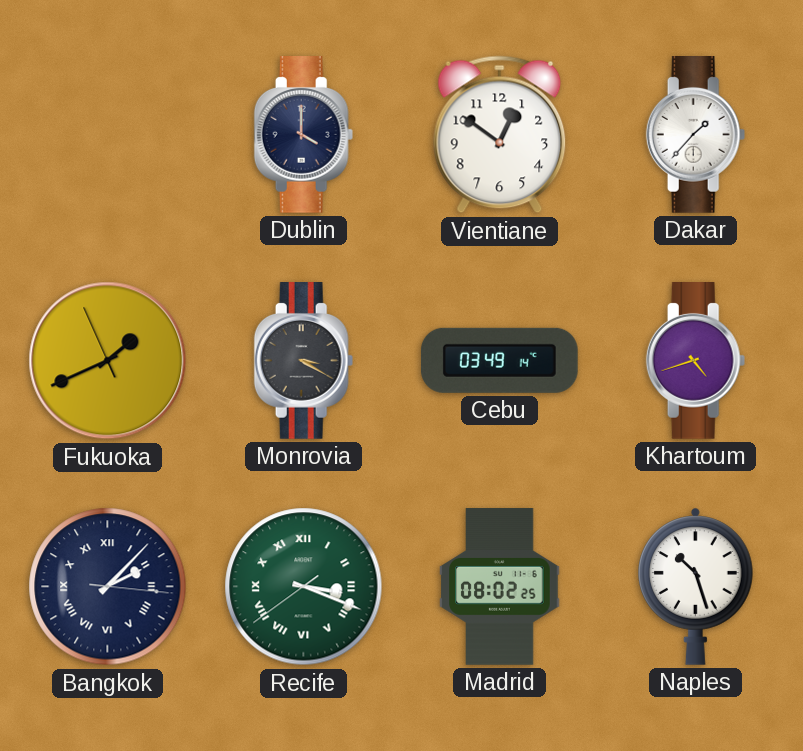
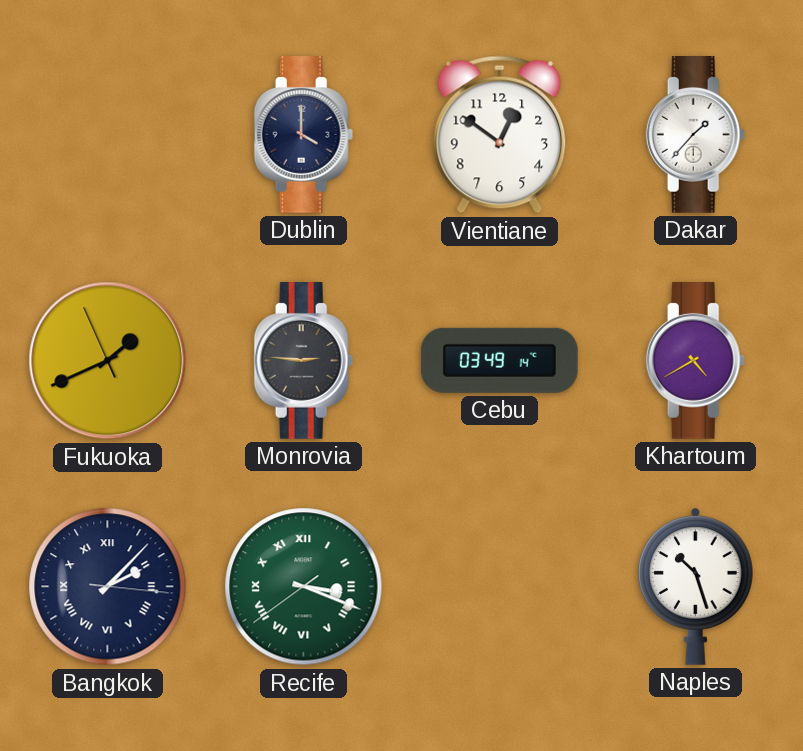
Monrovia: 3:20 -> 2:46
Khartoum: 4:42 -> 4:40
Madrid: 08:02 -> none
